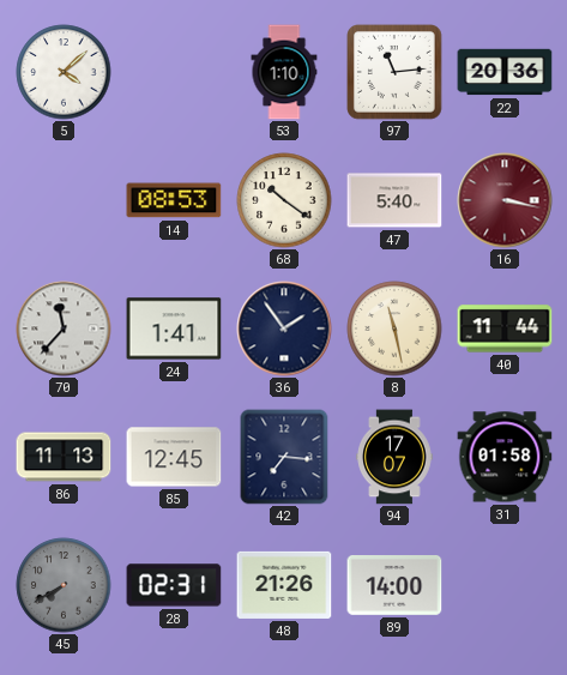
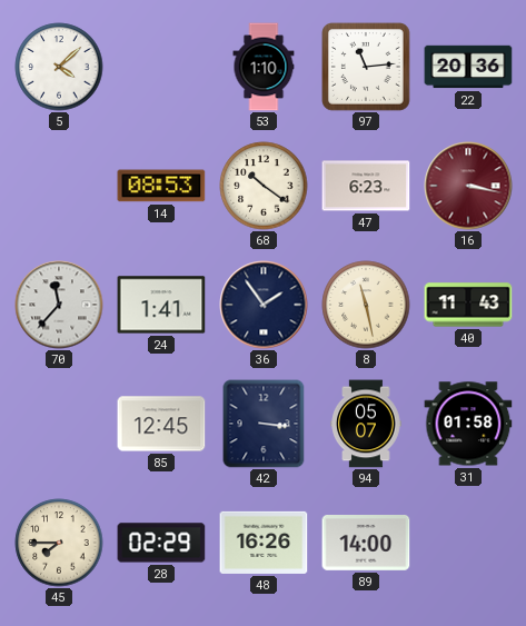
47: 5:40 -> 6:23
40: 11:44 -> 11:43
86: 11:13 -> none
42: 7:16 -> 3:16
94: 17:07 -> 05:07
45: 7:40 -> 7:45
45 dial: grey -> cream
28: 02:31 -> 02:29
48: 21:26 -> 16:26
